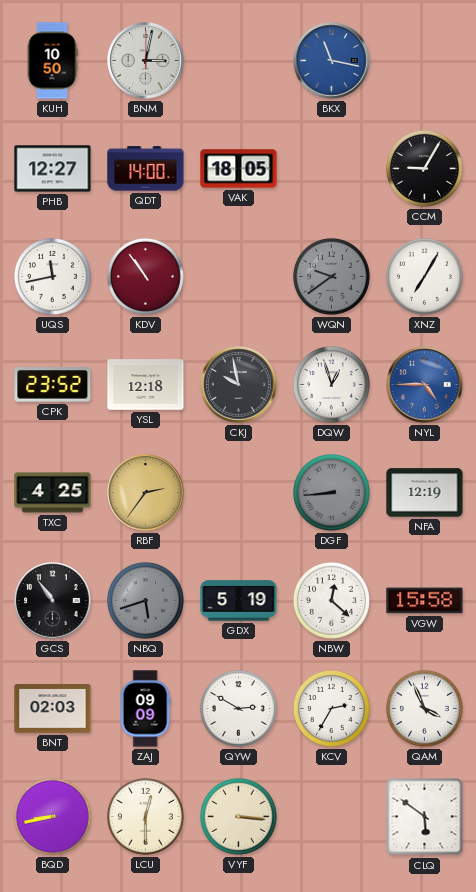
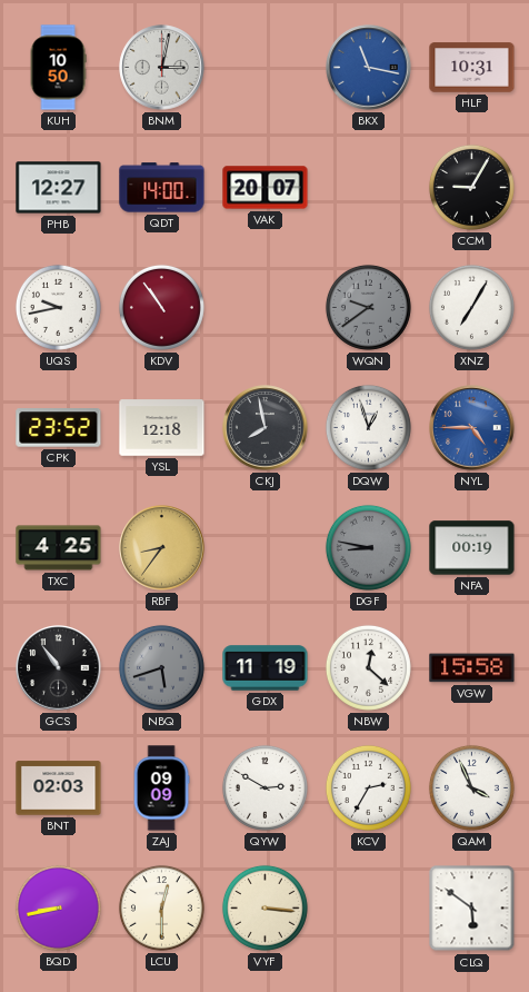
HLF: none -> 10:31
VAK: 18:05 -> 20:07
UQS: 11:43 -> 9:43
CKJ: 9:58 -> 7:58
RBF: 2:36 -> 8:36
DGF: 8:44 -> 8:47
NFA: 12:19 -> 00:19
GDX: 5:19 -> 11:19
